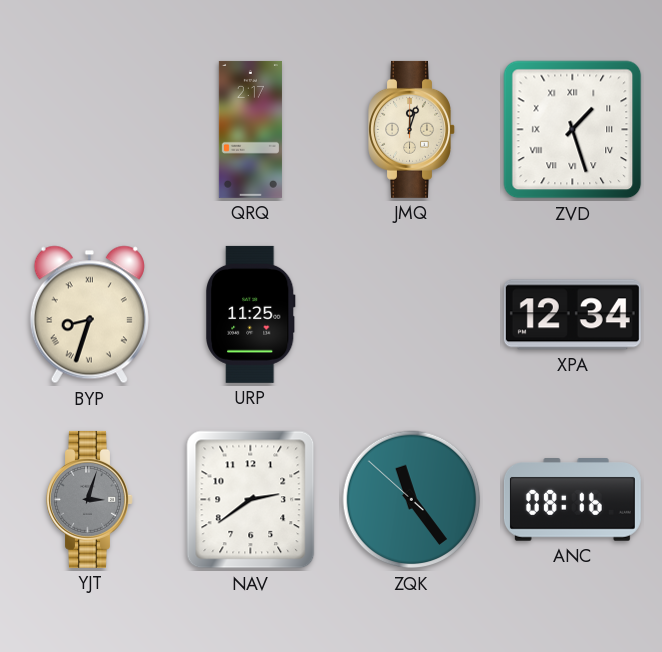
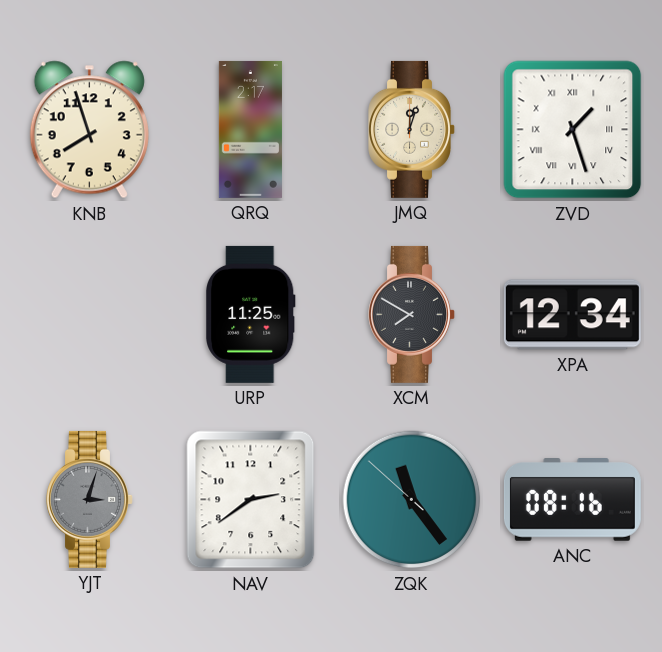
KNB: none -> 7:57
BYP: 8:33 -> none
XCM: none -> 7:50
